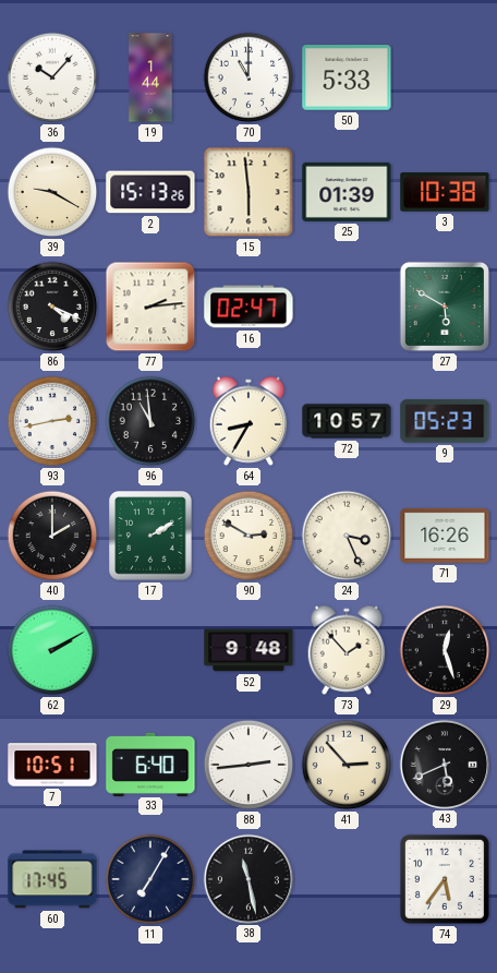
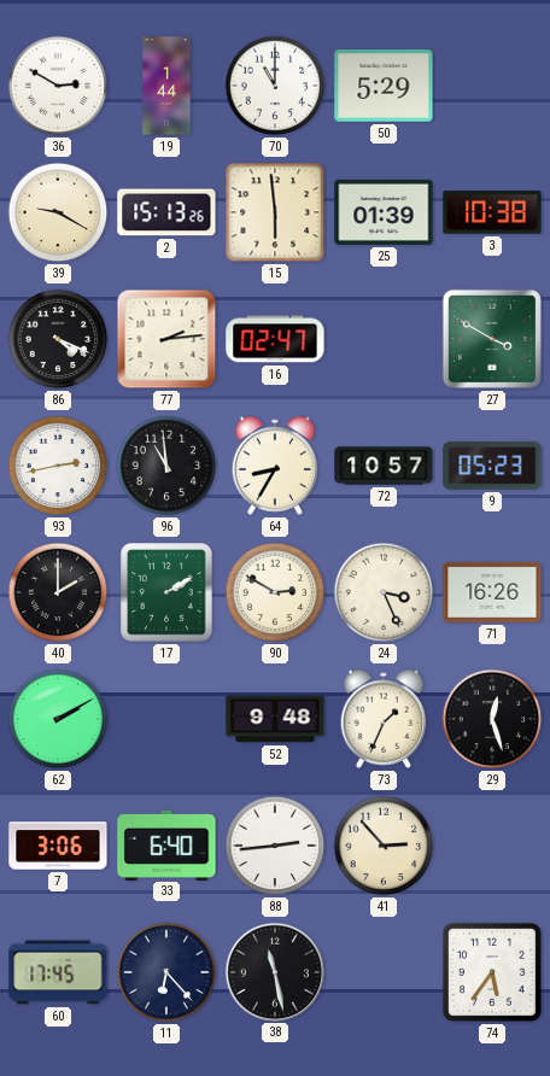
36: 10:07 -> 2:50
50: 5:33 -> 5:29
27: 5:50 -> 3:50
73: 1:53 -> 1:34
7: 10:51 -> 3:06
43: 5:41 -> none
11: 7:05 -> 6:23
